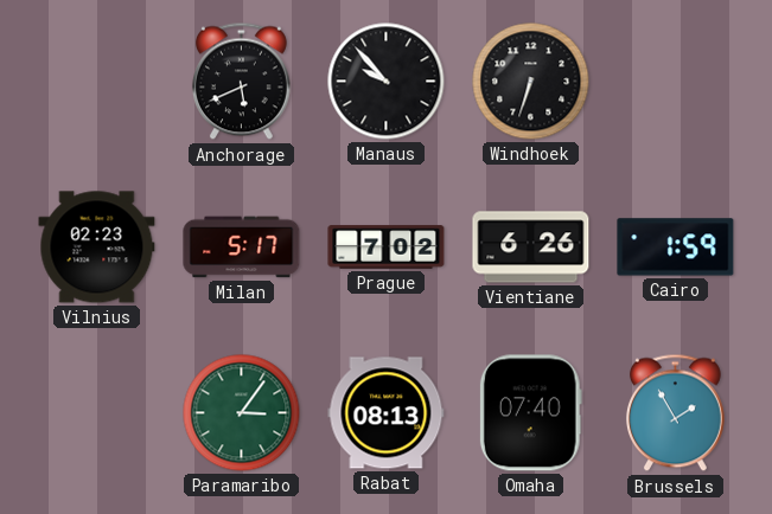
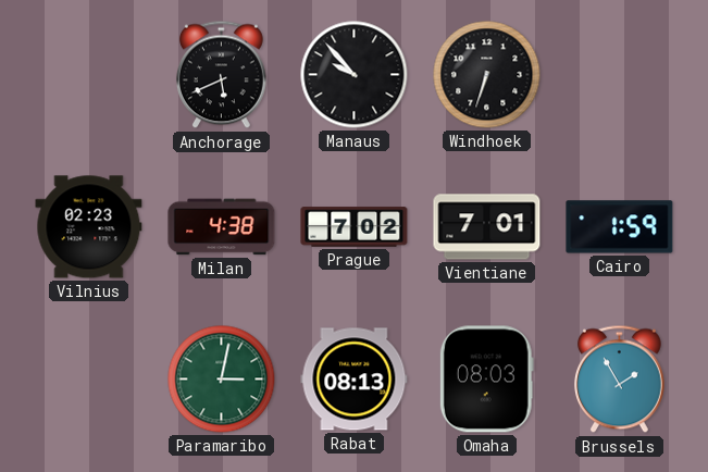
Milan: 5:17 -> 4:38
Vientiane: 6:26 -> 7:01
Paramaribo: 3:06 -> 3:02
Omaha: 07:40 -> 08:03
